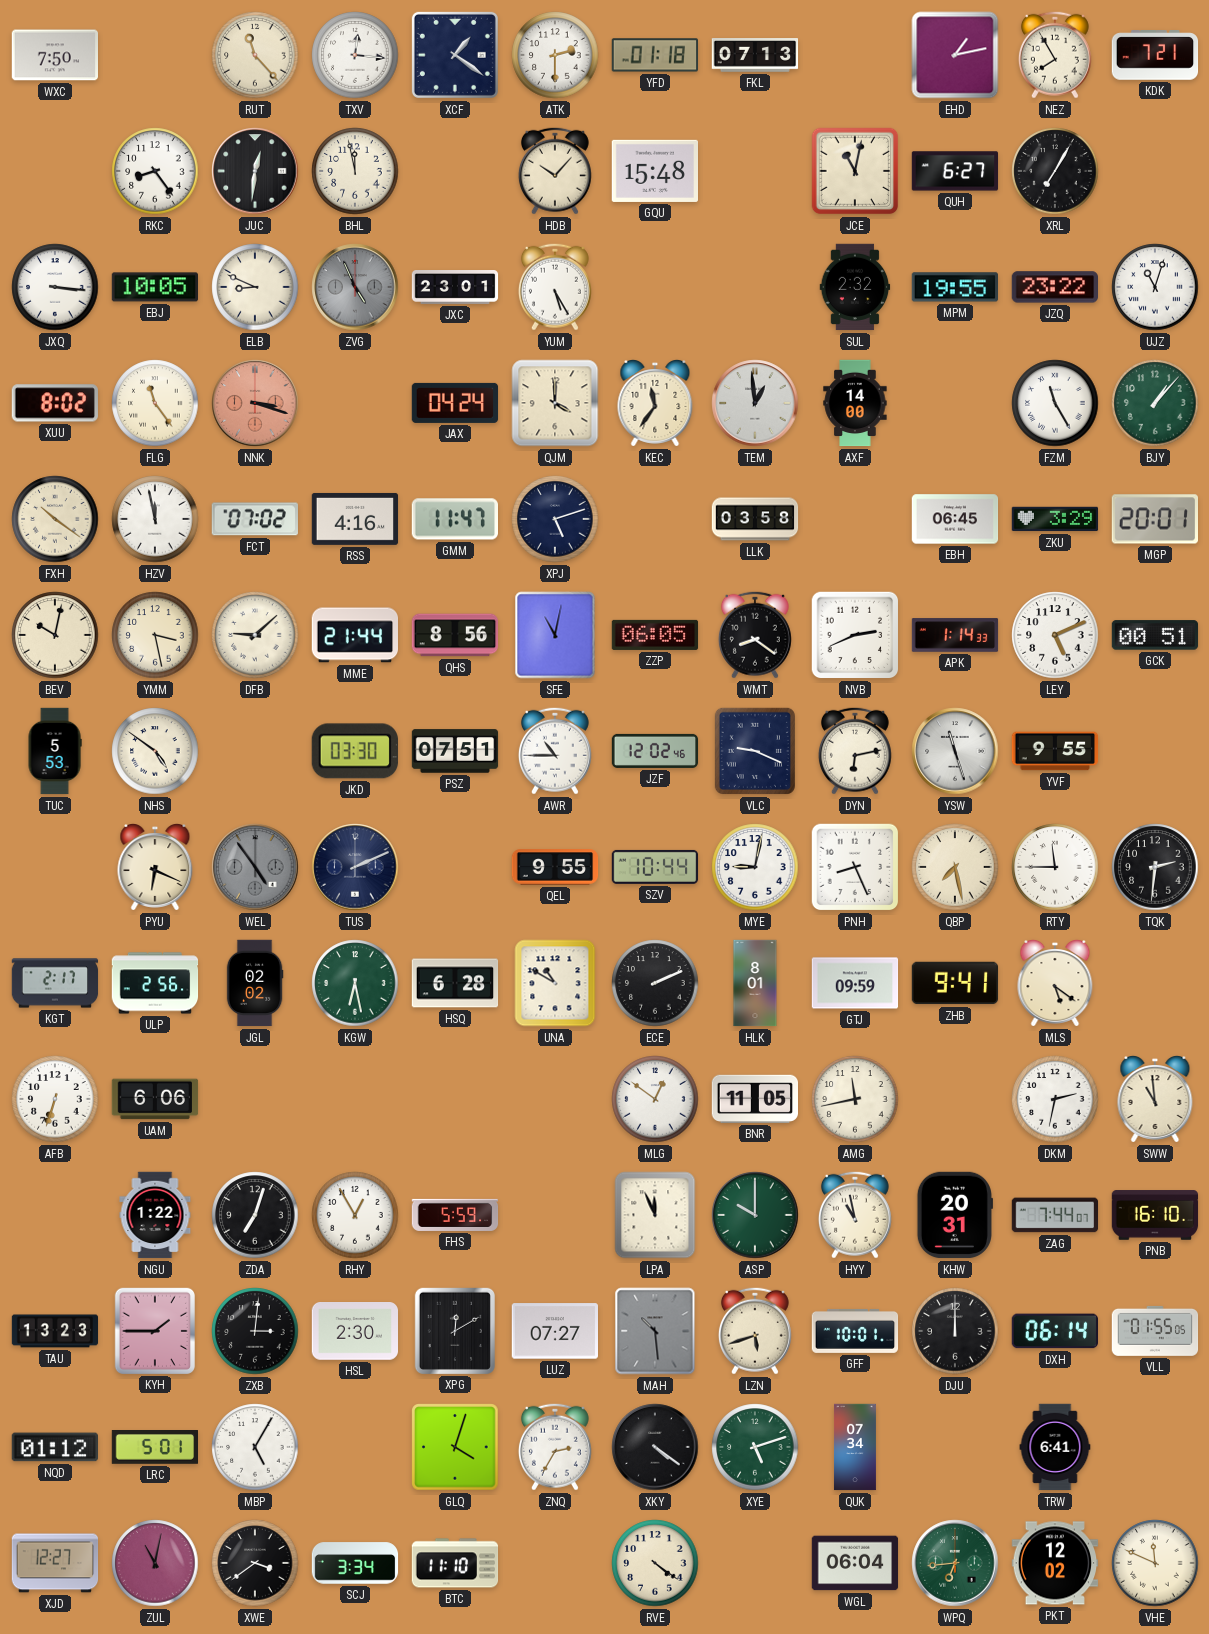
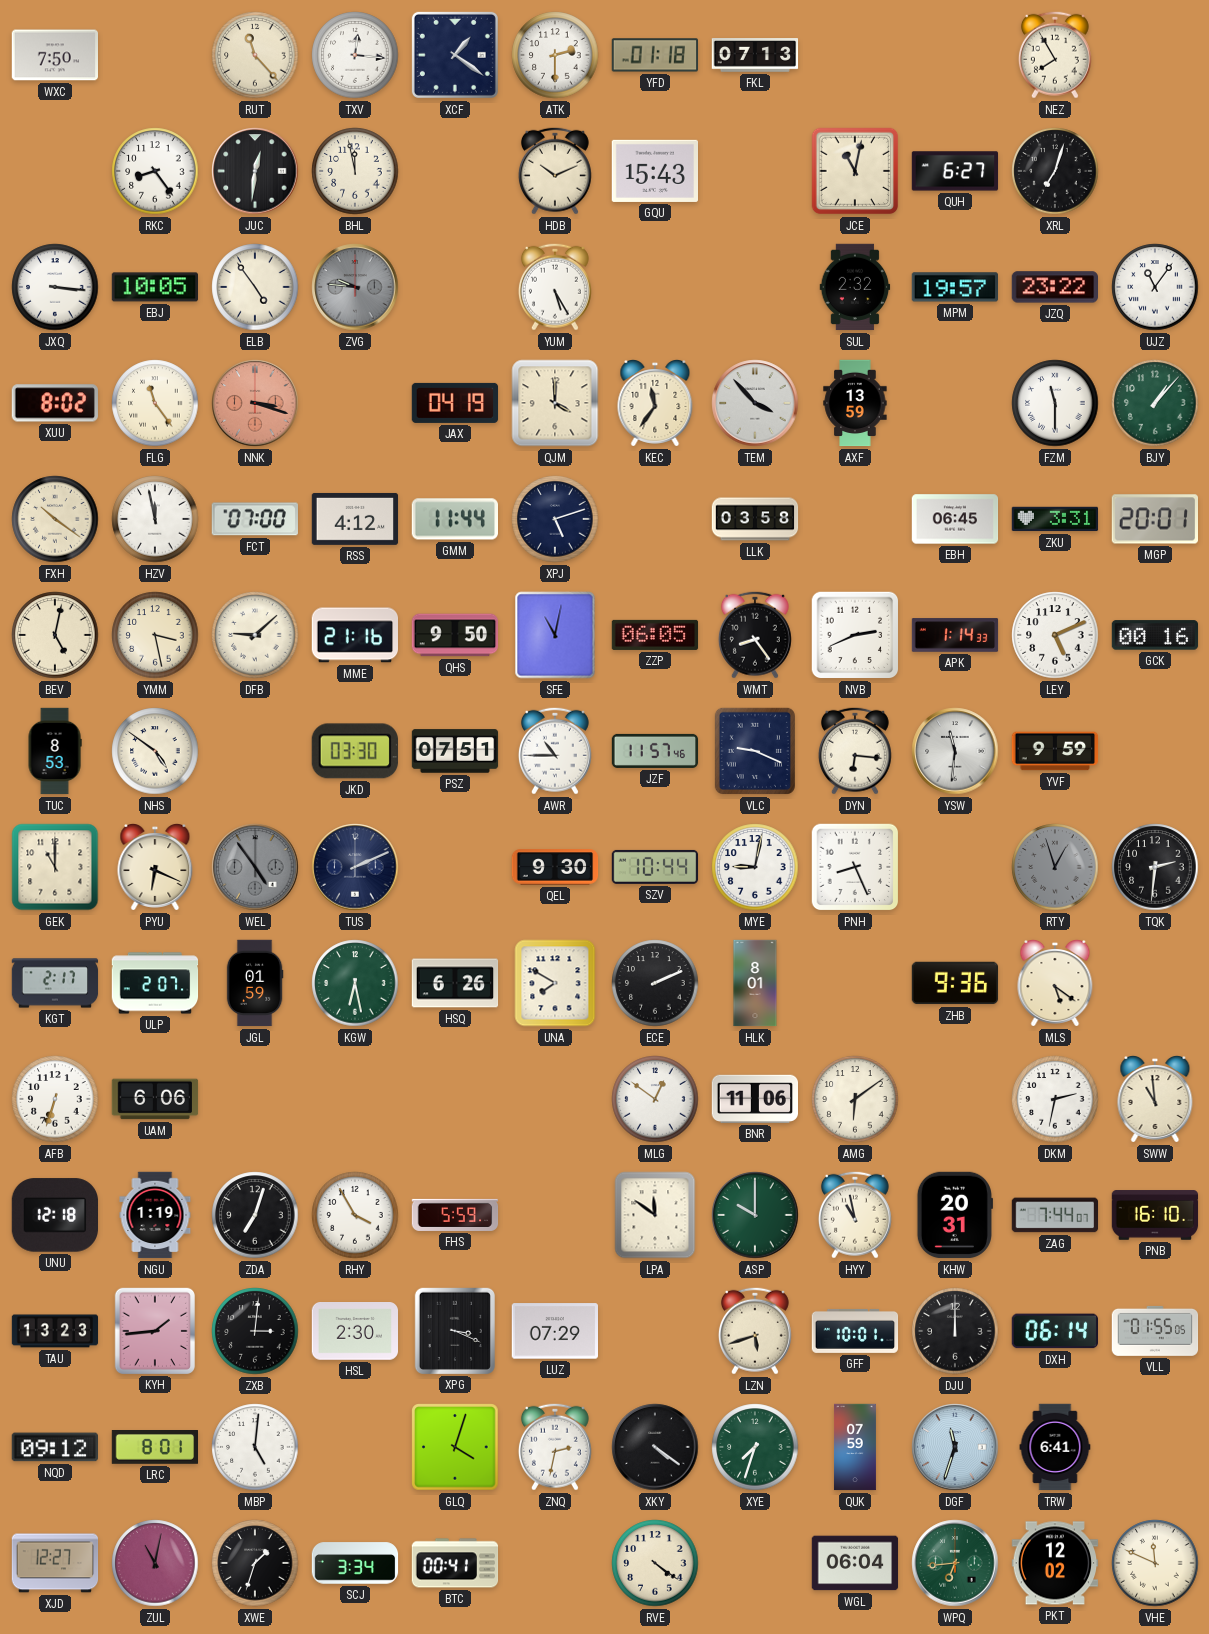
EHD: 1:13 -> none
KDK: 7:21 -> none
HDB: 10:07 -> 10:11
GQU: 15:48 -> 15:43
XRL: 7:05 -> 7:03
ELB: 8:49 -> 4:54
ZVG: 4:56 -> 9:46
JXC: 23:01 -> none
MPM: 19:55 -> 19:57
UJZ: 11:03 -> 11:06
JAX: 04:24 -> 04:19
TEM: 12:59 -> 3:53
AXF: 14:00 -> 13:59
FZM: 11:25 -> 11:30
FCT: 07:02 -> 07:00
RSS: 4:16 -> 4:12
GMM: 11:47 -> 11:44
ZKU: 3:29 -> 3:31
BEV: 10:02 -> 5:02
MME: 21:44 -> 21:16
QHS: 8:56 -> 9:50
WMT: 8:21 -> 8:24
GCK: 00:51 -> 00:16
TUC: 5:53 -> 8:53
JZF: 12:02 -> 11:57
DYN: 6:13 -> 6:16
YSW: 11:27 -> 11:31
YVF: 9:55 -> 9:59
GEK: none -> 11:00
QEL: 9:55 -> 9:30
QBP: 7:28 -> none
RTY: 11:45 -> 12:57
RTY dial: white -> grey
ULP: 2:56 -> 2:07
JGL: 02:02 -> 01:59
HSQ: 6:28 -> 6:26
UNA: 10:50 -> 7:50
GTJ: 09:59 -> none
ZHB: 9:41 -> 9:36
BNR: 11:05 -> 11:06
AMG: 11:43 -> 6:09
UNU: none -> 12:18
NGU: 1:22 -> 1:19
RHY: 12:55 -> 3:55
LPA: 11:56 -> 11:51
KYH: 1:45 -> 1:44
XPG: 12:10 -> 3:19
LUZ: 07:27 -> 07:29
MAH: 10:29 -> none
NQD: 01:12 -> 09:12
LRC: 5:01 -> 8:01
MBP: 5:05 -> 5:01
ZNQ: 2:35 -> 2:32
XYE: 5:12 -> 7:33
QUK: 07:34 -> 07:59
DGF: none -> 11:33
XWE: 3:39 -> 1:33
BTC: 11:10 -> 00:41
